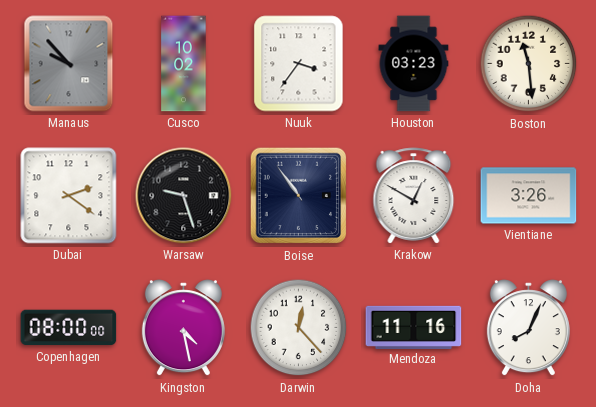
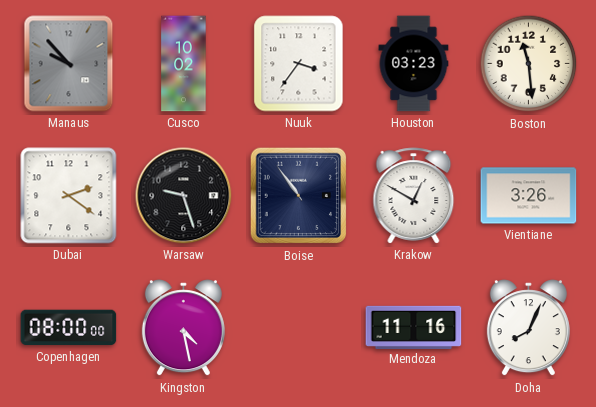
Darwin: 12:23 -> none
